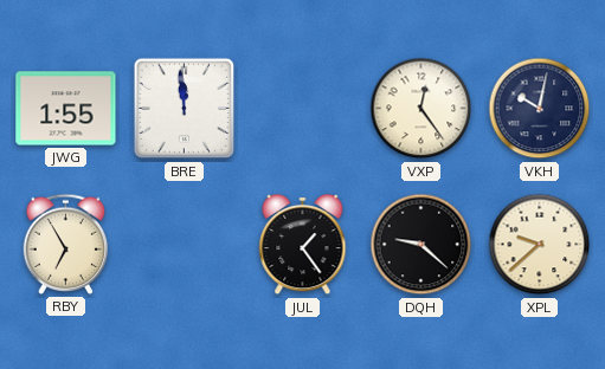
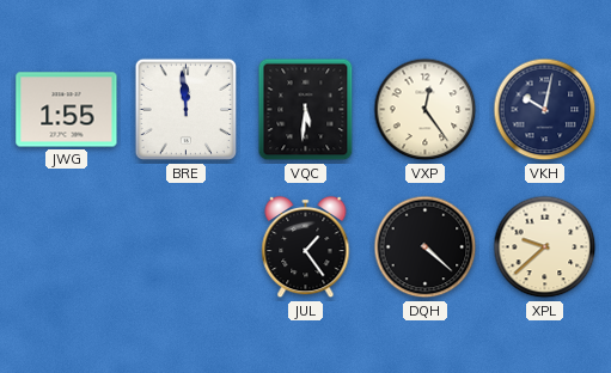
VQC: none -> 5:31
RBY: 6:55 -> none
DQH: 9:22 -> 4:22
